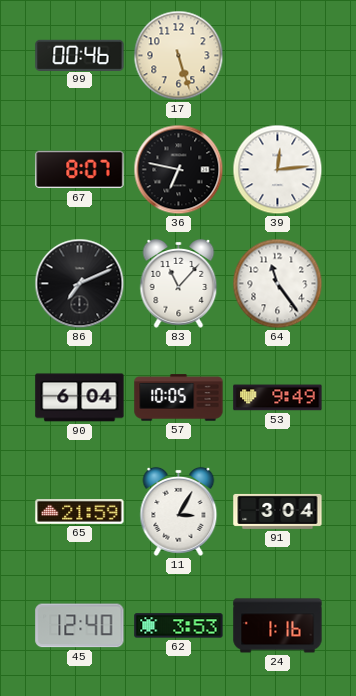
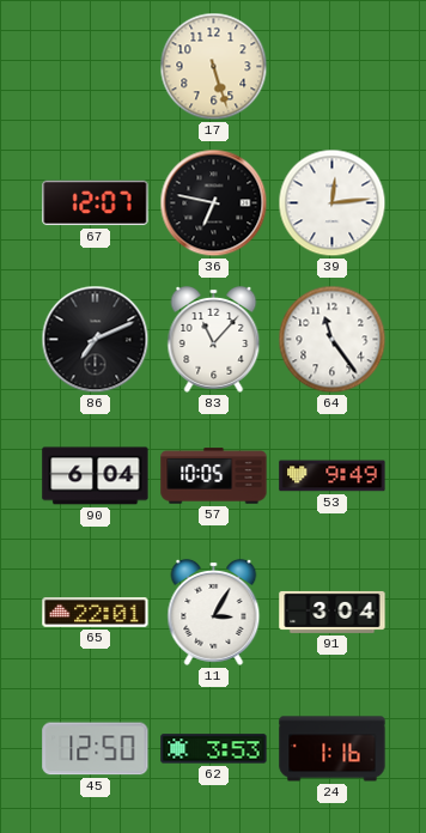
99: 00:46 -> none
67: 8:07 -> 12:07
65: 21:59 -> 22:01
45: 12:40 -> 12:50
